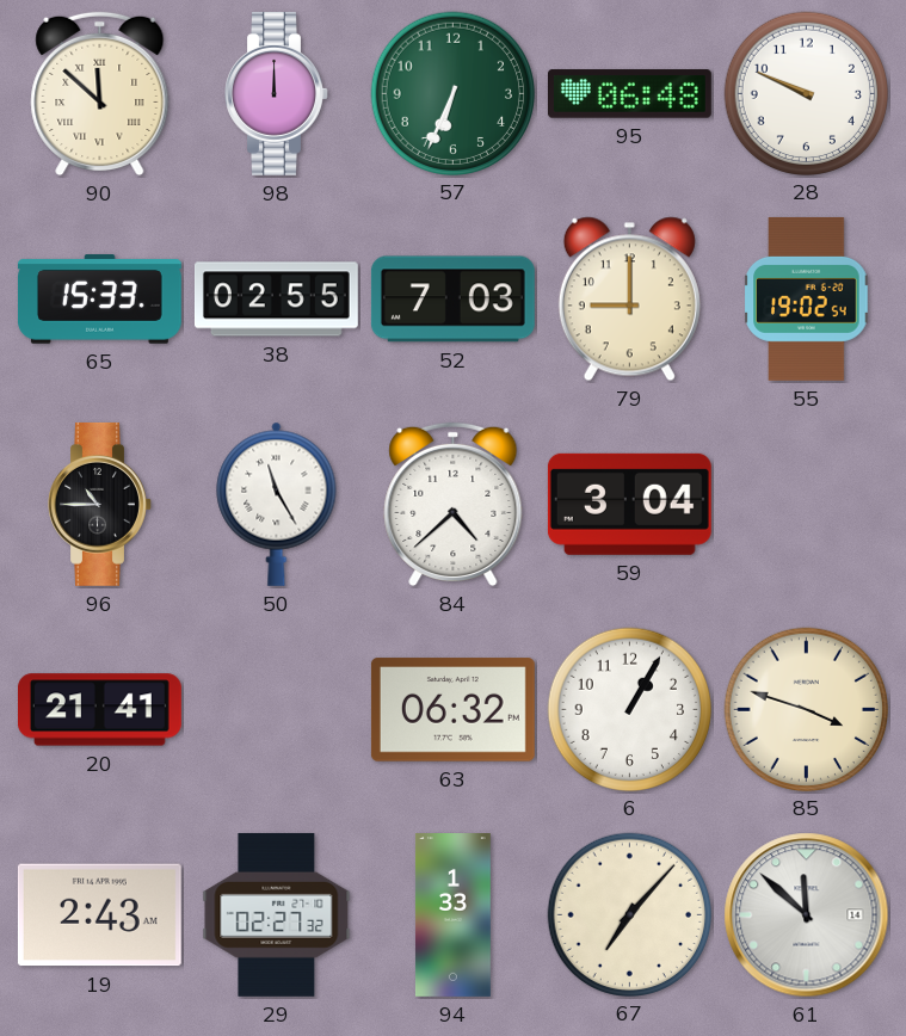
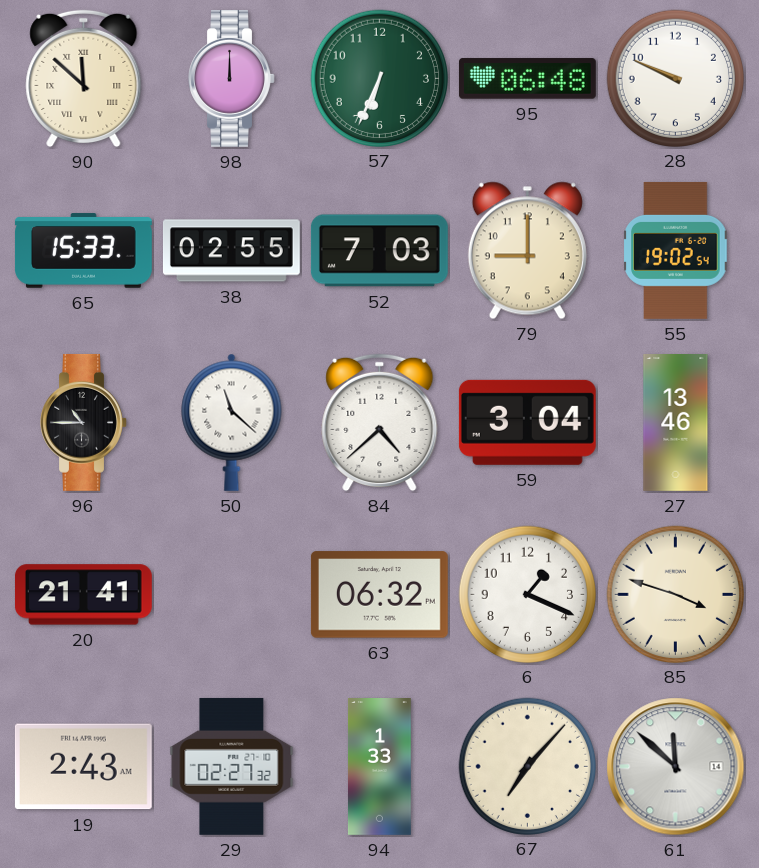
50: 11:25 -> 11:22
27: none -> 13:46
6: 1:05 -> 1:19
